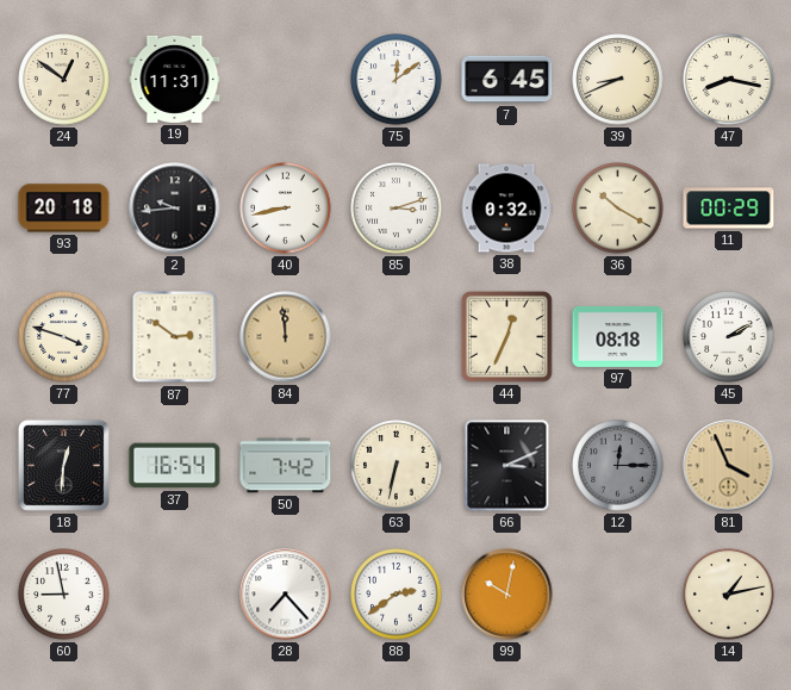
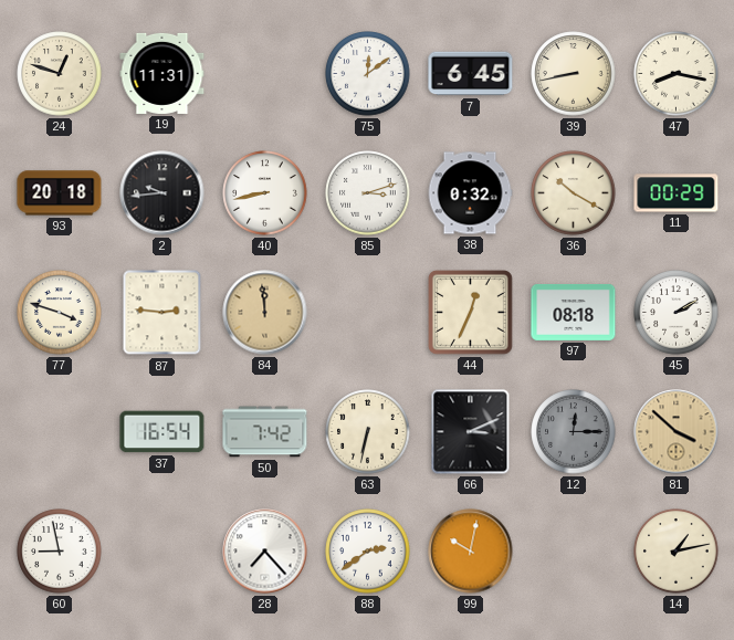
24: 12:51 -> 12:48
39: 8:41 -> 8:43
87: 2:51 -> 2:46
18: 12:31 -> none
81: 3:56 -> 3:52
